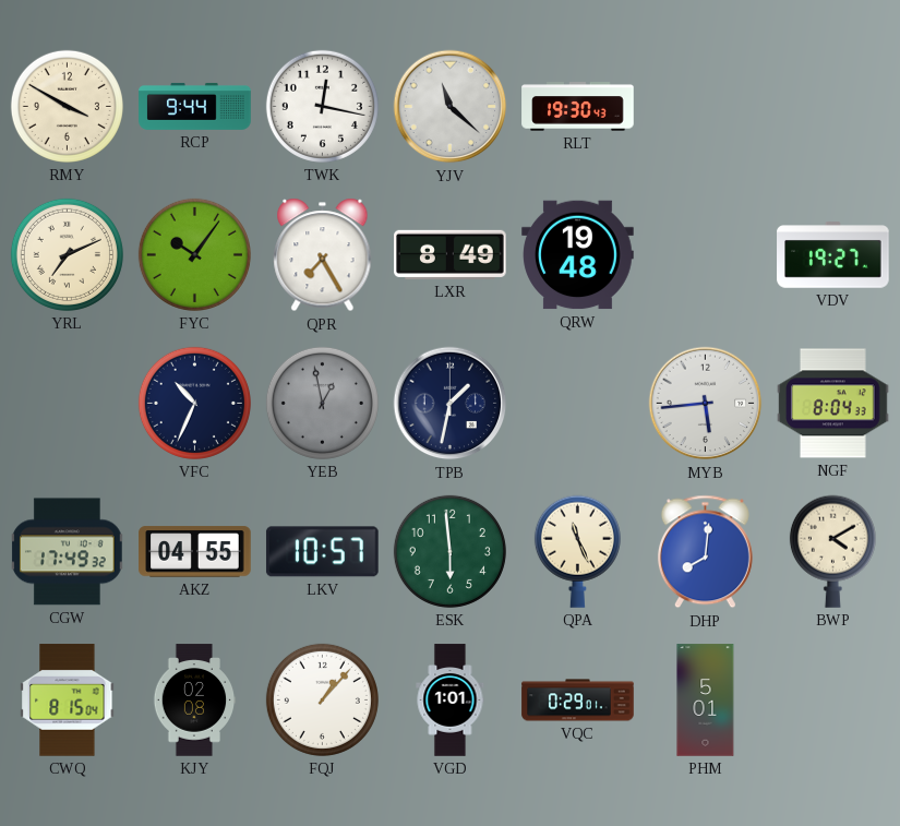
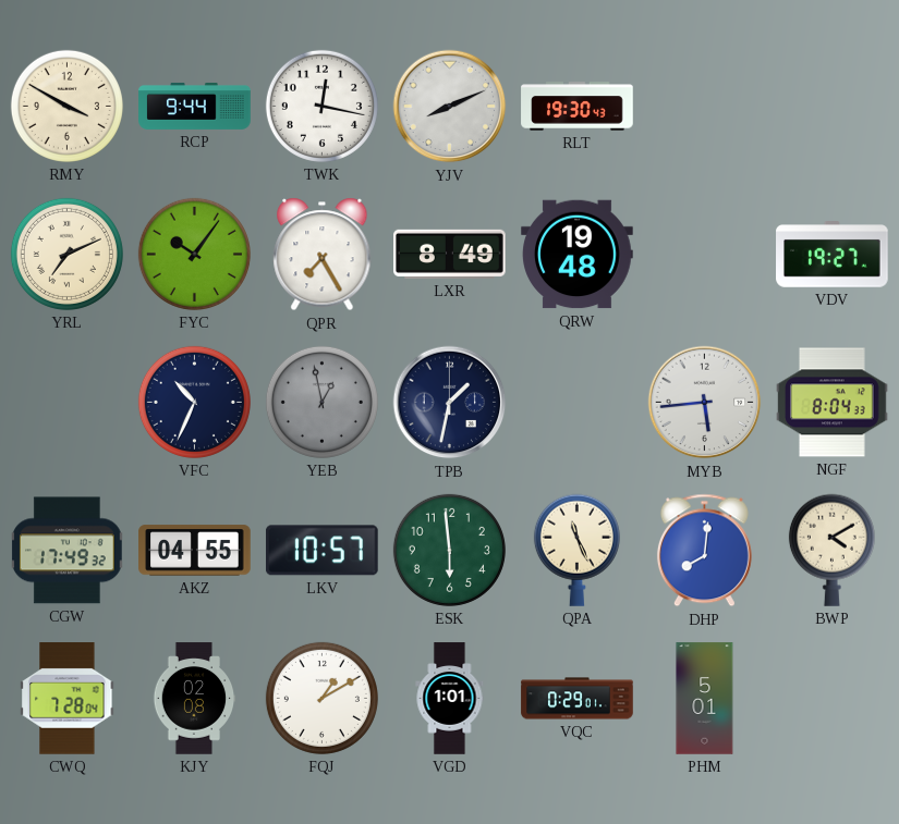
YJV: 11:22 -> 8:11
CWQ: 8:15 -> 7:28
FQJ: 1:07 -> 1:10
